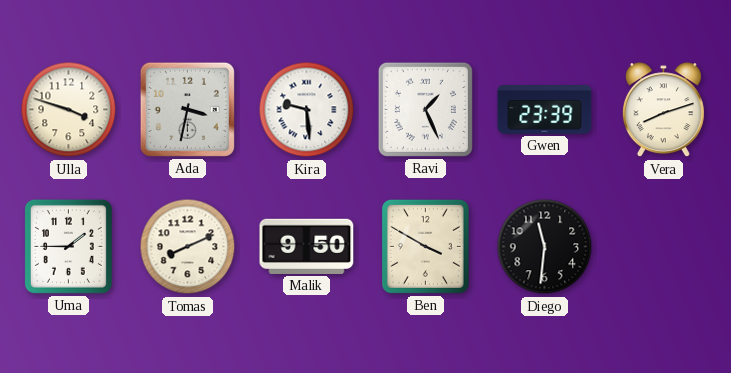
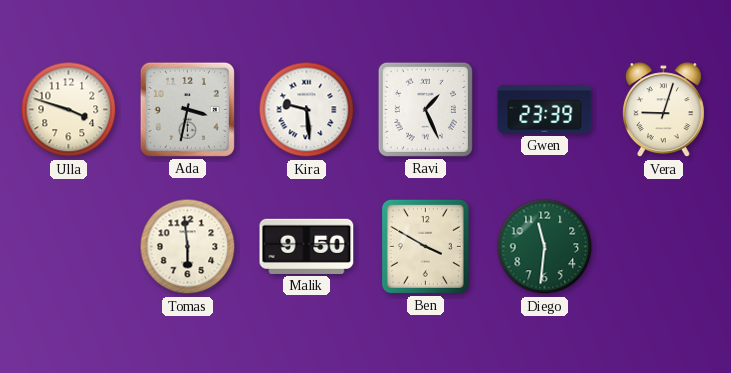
Vera: 8:12 -> 9:03
Uma: 1:45 -> none
Tomas: 8:11 -> 5:59
Diego dial: black -> green
